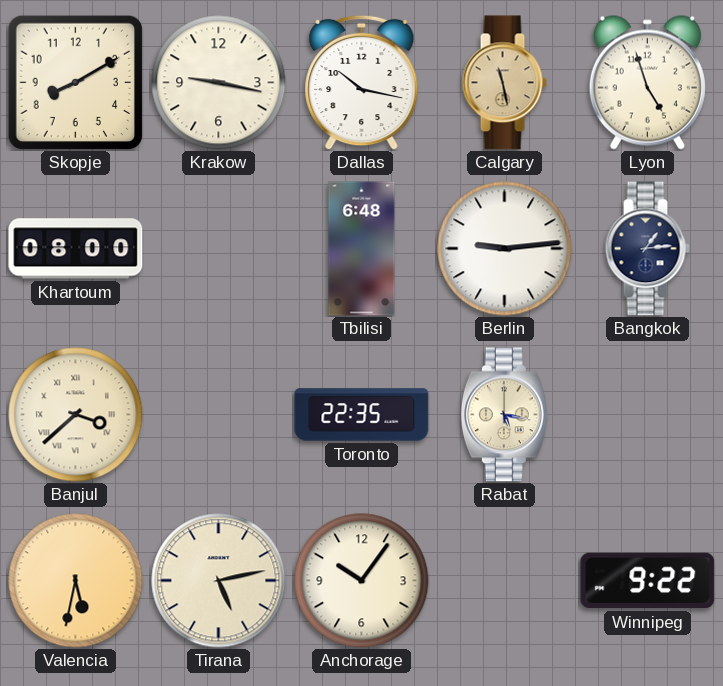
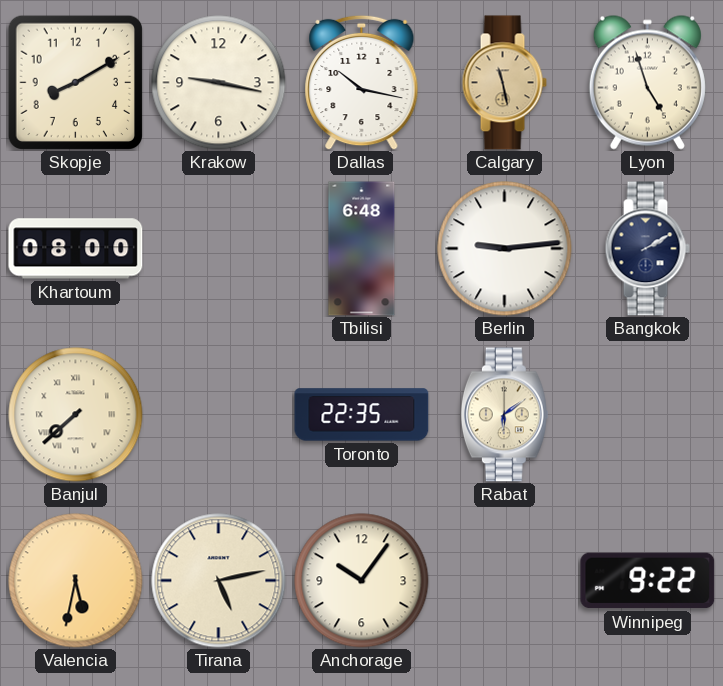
Bangkok: 1:14 -> 2:10
Banjul: 3:38 -> 7:38
Rabat: 5:17 -> 6:09
